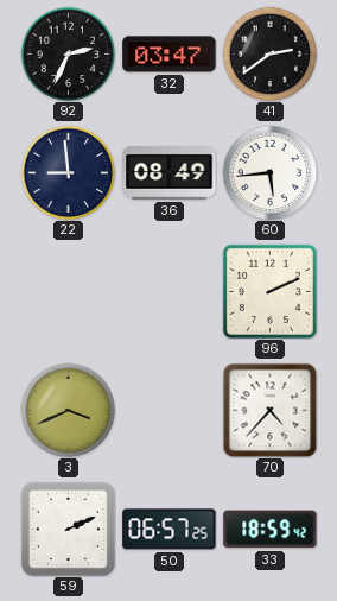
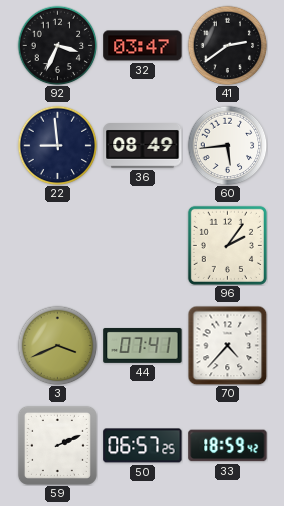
92: 2:34 -> 3:34
96: 2:11 -> 2:06
44: none -> 07:41
